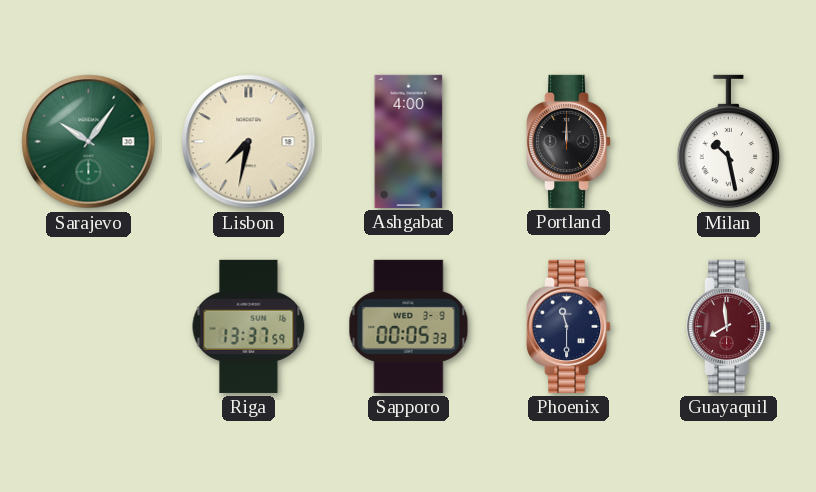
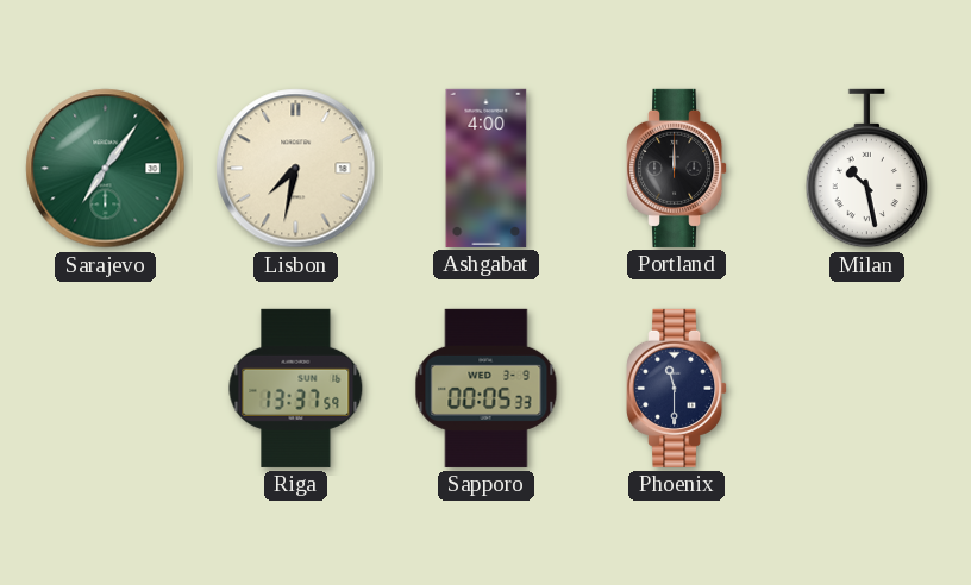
Sarajevo: 10:06 -> 7:06
Guayaquil: 7:59 -> none
